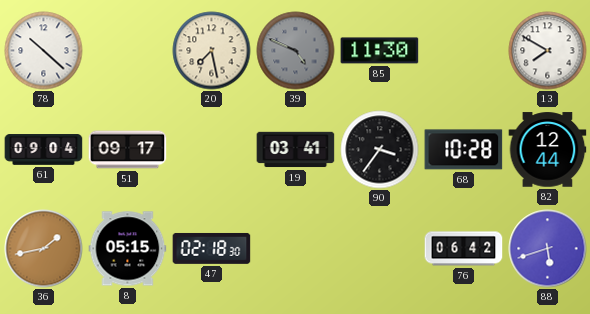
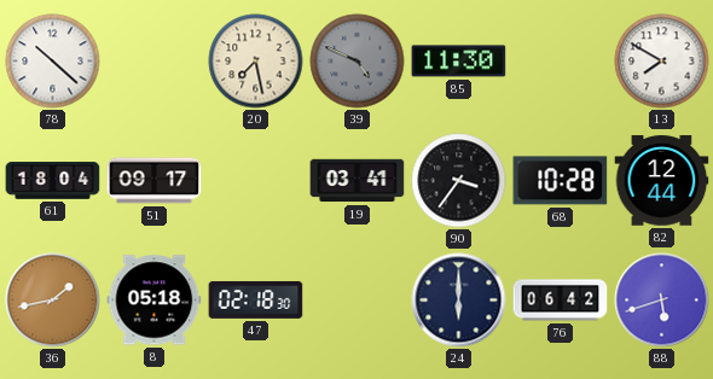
61: 09:04 -> 18:04
8: 05:15 -> 05:18
24: none -> 6:00
